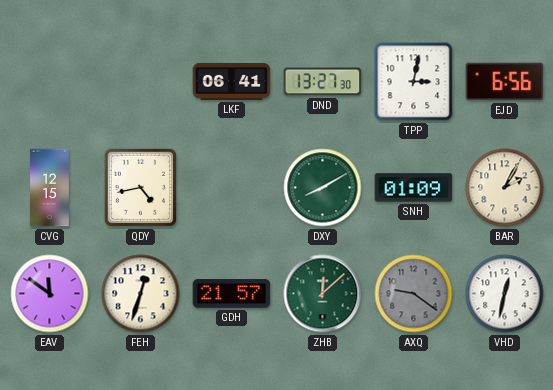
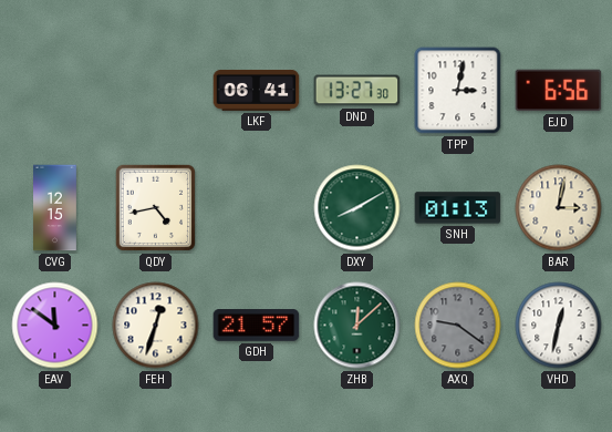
SNH: 01:09 -> 01:13
BAR: 2:05 -> 3:02
